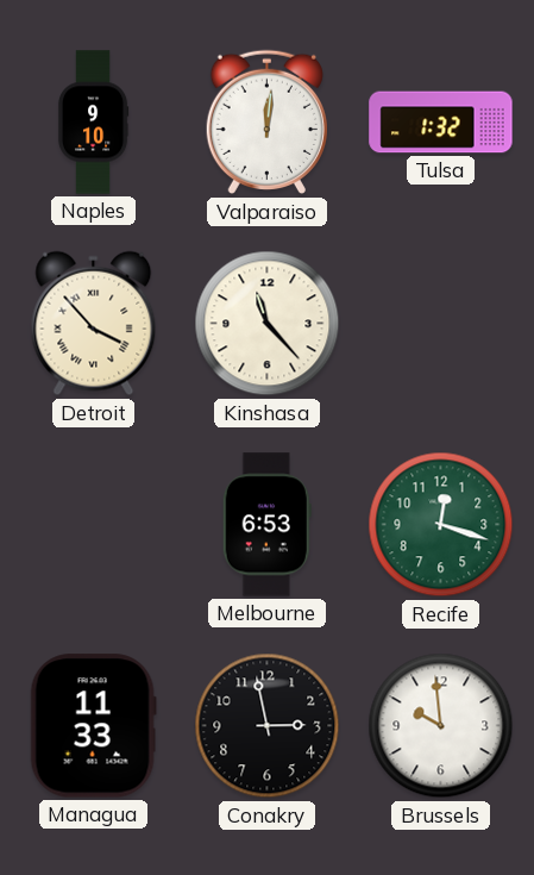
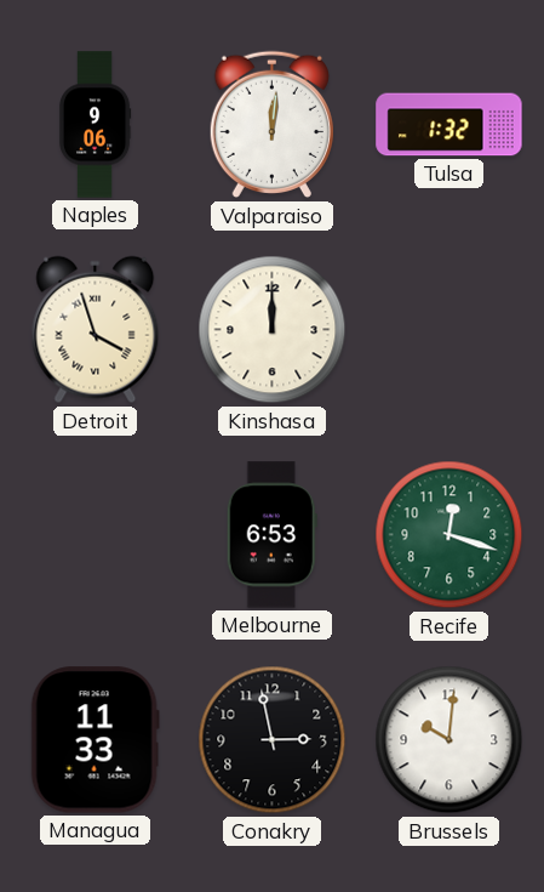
Naples: 9:10 -> 9:06
Detroit: 3:53 -> 3:57
Kinshasa: 11:23 -> 12:00
Brussels: 9:59 -> 10:01
